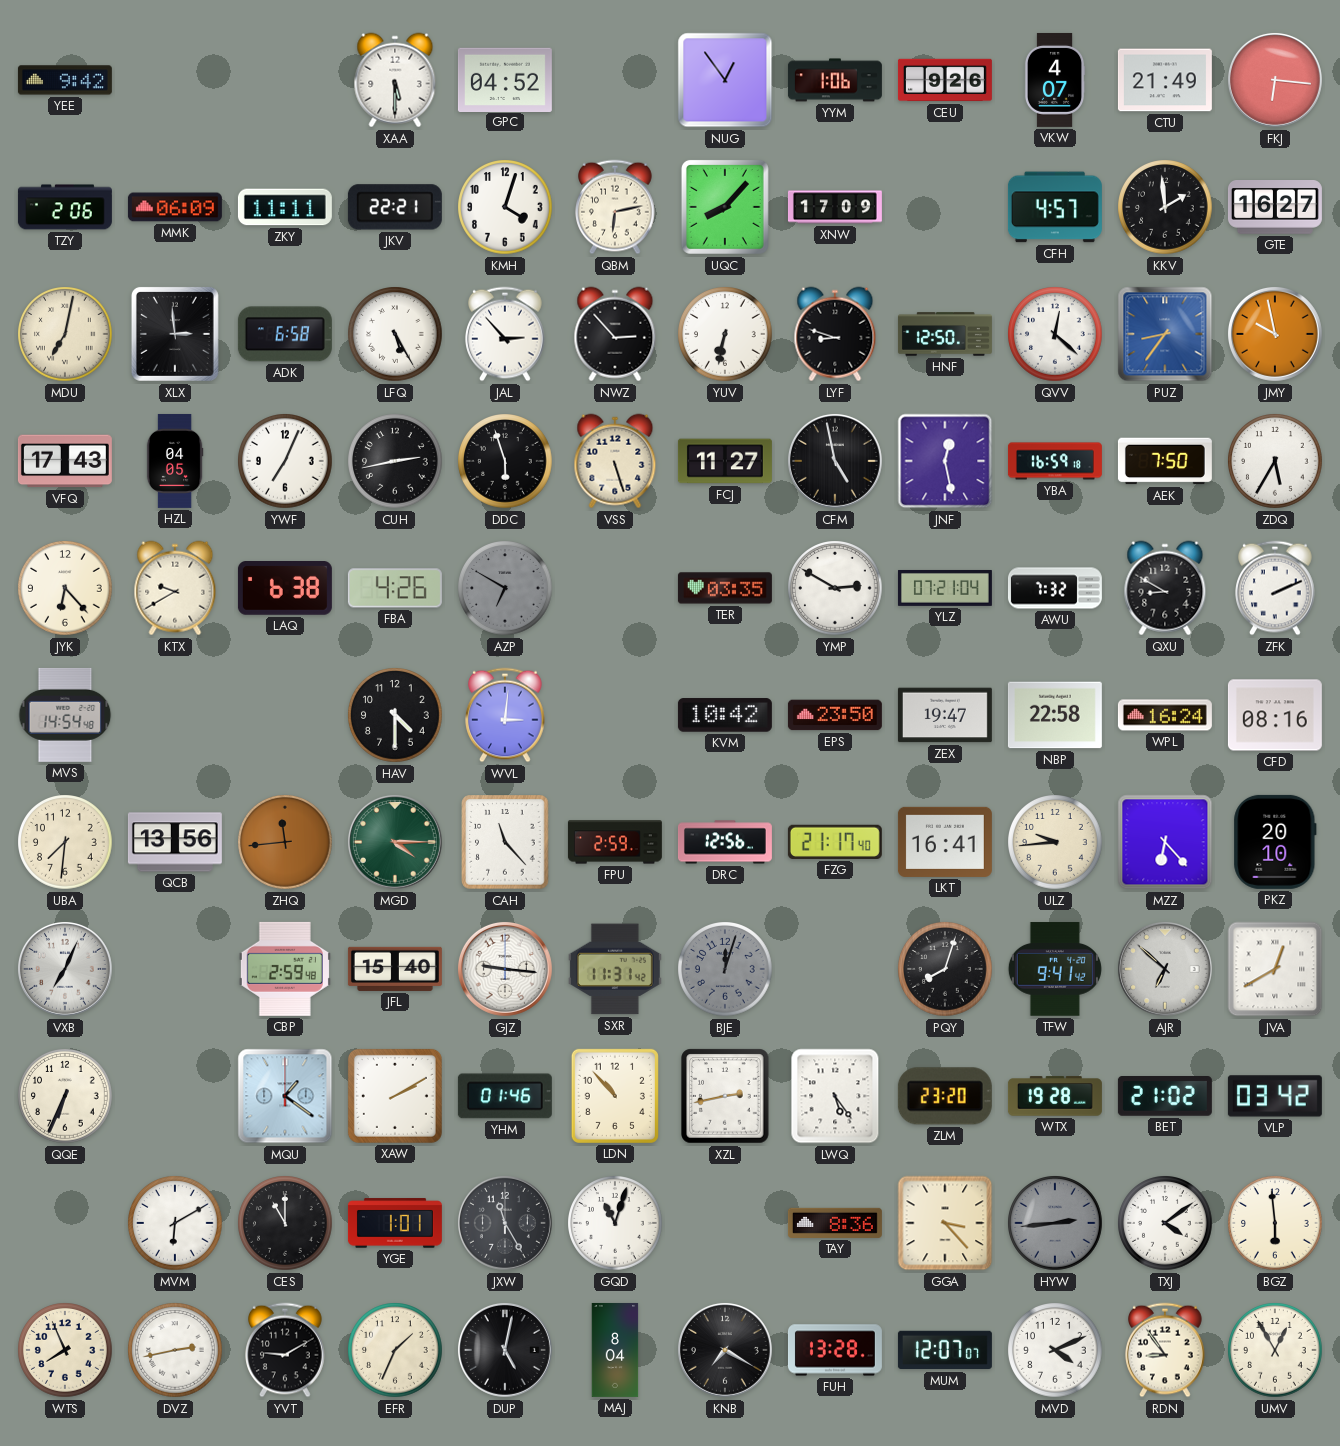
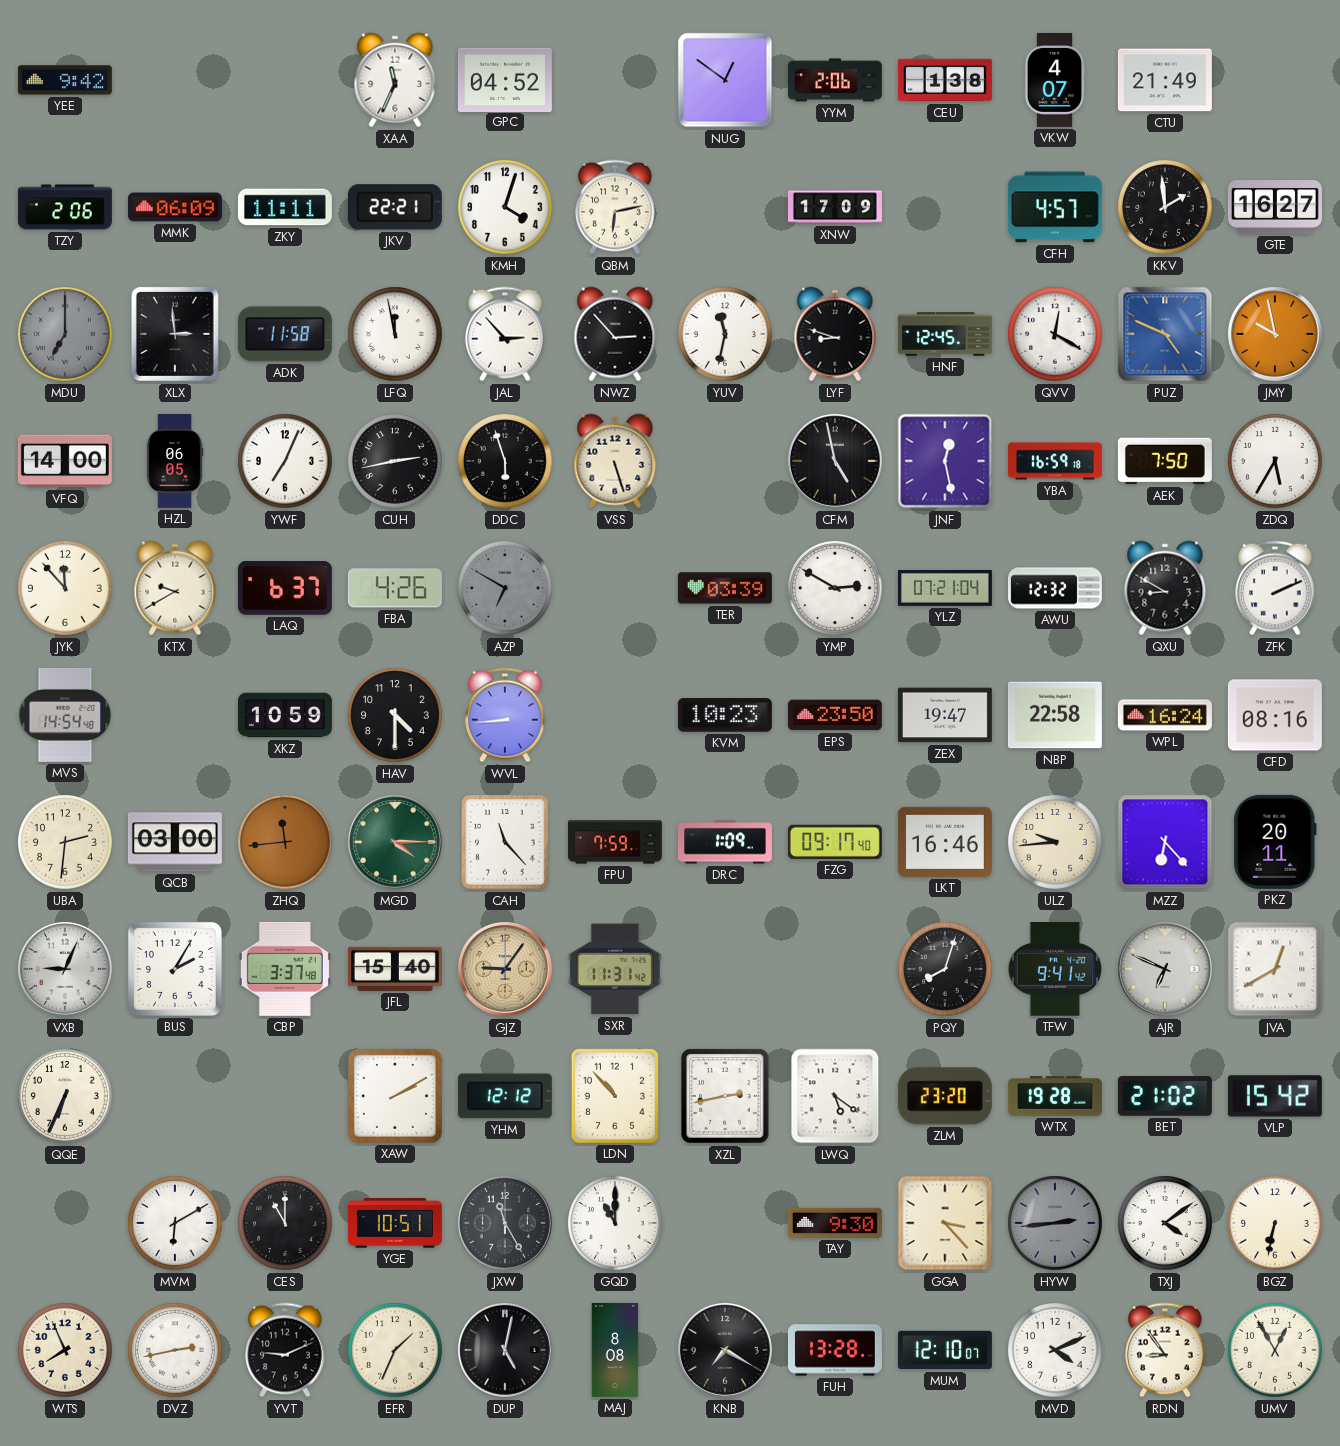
XAA: 5:30 -> 11:34
NUG: 12:54 -> 12:51
YYM: 1:06 -> 2:06
CEU: 9:26 -> 1:38
FKJ: 6:16 -> none
UQC: 8:07 -> none
MDU: 7:02 -> 7:00
MDU dial: cream -> grey
ADK: 6:58 -> 11:58
LFQ: 5:25 -> 11:58
YUV: 6:32 -> 11:32
HNF: 12:50 -> 12:45
QVV: 12:22 -> 12:20
PUZ: 8:36 -> 4:49
VFQ: 17:43 -> 14:00
HZL: 04:05 -> 06:05
FCJ: 11:27 -> none
JYK: 6:23 -> 11:53
LAQ: 6:38 -> 6:37
TER: 03:35 -> 03:39
AWU: 7:32 -> 12:32
XKZ: none -> 10:59
WVL: 3:01 -> 8:44
KVM: 10:42 -> 10:23
UBA: 7:31 -> 2:31
QCB: 13:56 -> 03:00
FPU: 2:59 -> 7:59
DRC: 12:56 -> 1:09
FZG: 21:17 -> 09:17
LKT: 16:41 -> 16:46
PKZ: 20:10 -> 20:11
VXB: 7:04 -> 9:04
BUS: none -> 2:05
CBP: 2:59 -> 3:37
GJZ: 9:16 -> 9:06
GJZ dial: white -> champagne
BJE: 12:03 -> none
AJR: 6:52 -> 6:49
MQU: 1:21 -> none
YHM: 01:46 -> 12:12
LWQ: 5:24 -> 5:21
VLP: 03:42 -> 15:42
YGE: 1:01 -> 10:51
GQD: 11:03 -> 11:00
TAY: 8:36 -> 9:30
BGZ: 5:59 -> 6:32
YVT: 9:10 -> 9:11
MAJ: 8:04 -> 8:08
MUM: 12:07 -> 12:10
